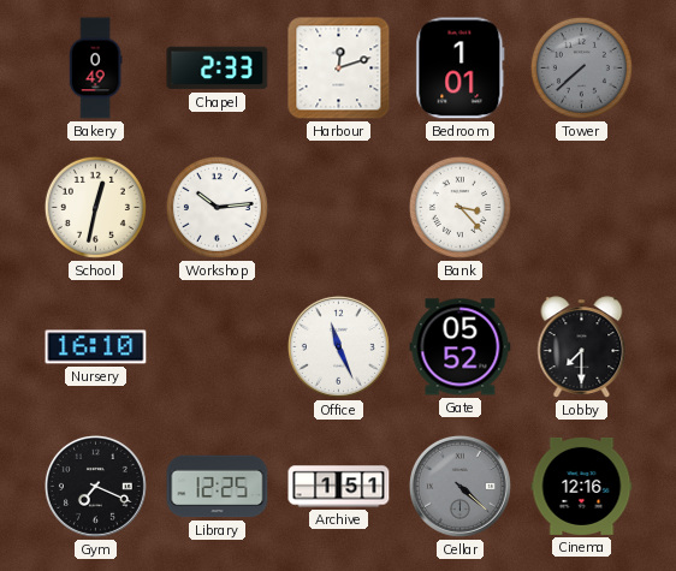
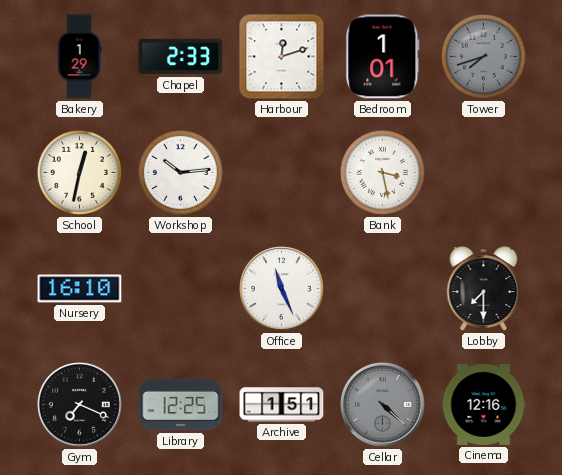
Bakery: 0:49 -> 1:29
Tower: 7:38 -> 7:42
Bank: 3:23 -> 3:28
Gate: 05:52 -> none
